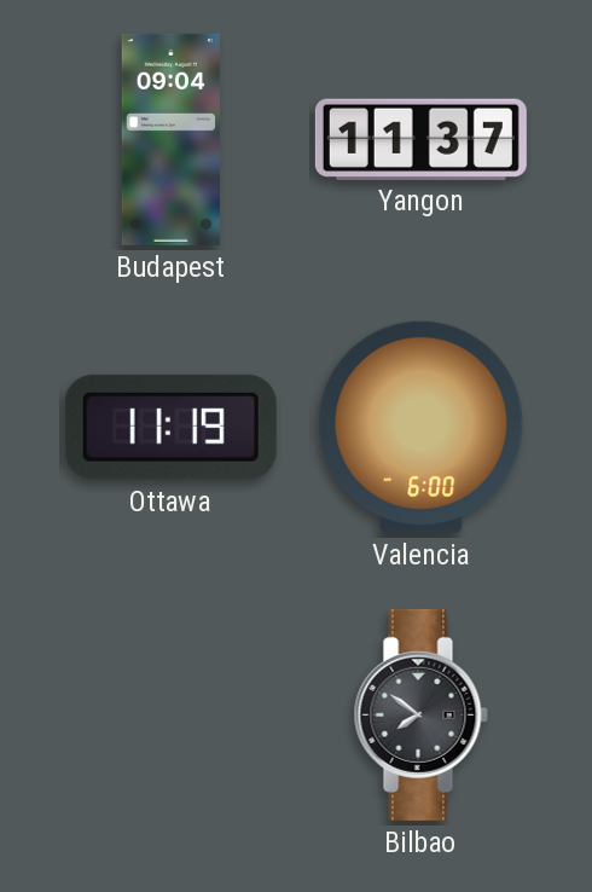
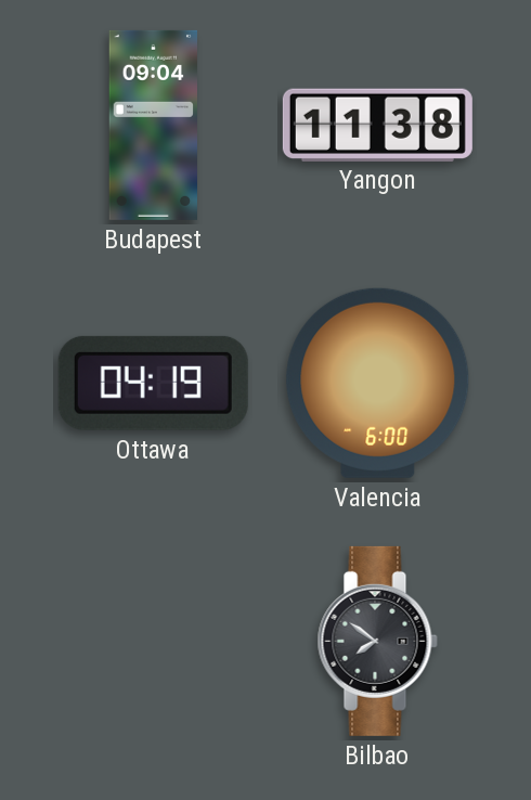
Yangon: 11:37 -> 11:38
Ottawa: 11:19 -> 04:19
